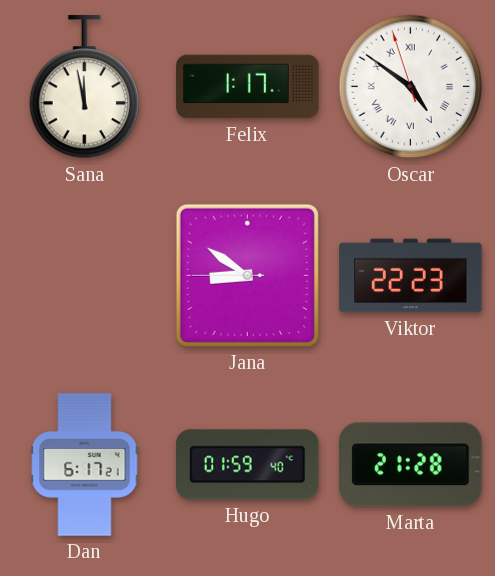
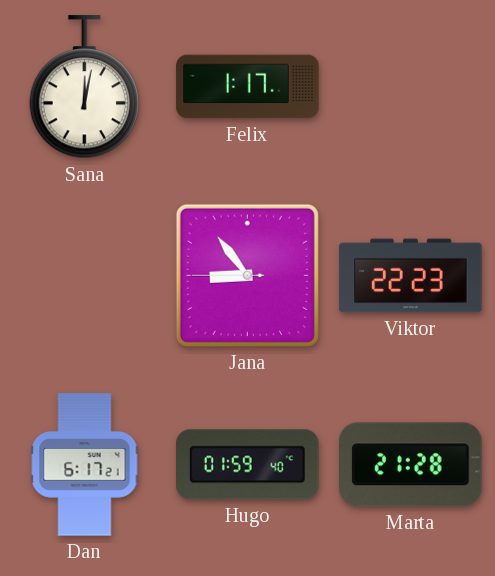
Sana: 11:58 -> 12:02
Oscar: 4:50 -> none
Jana: 8:50 -> 8:53
